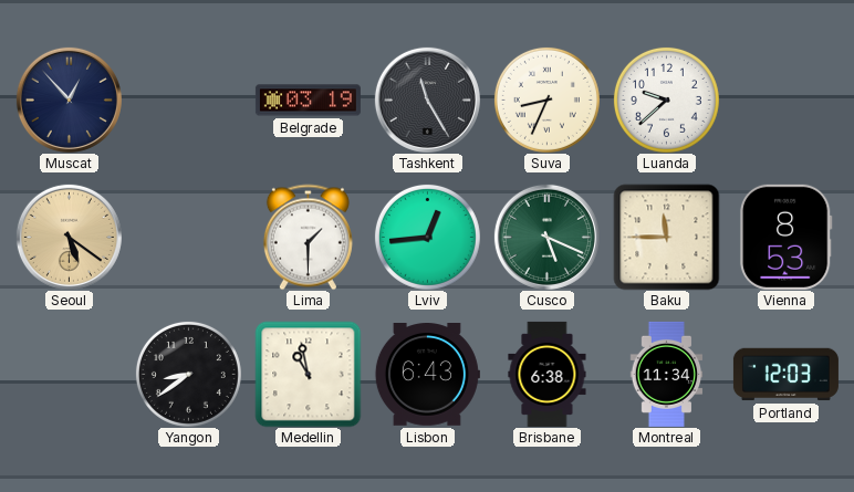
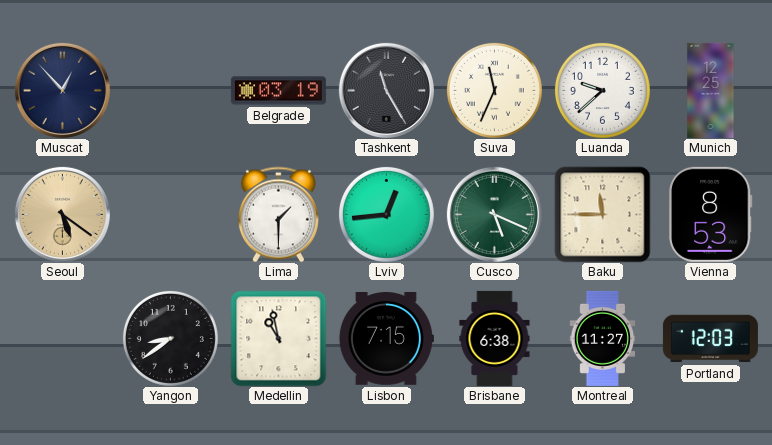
Suva: 8:34 -> 11:34
Munich: none -> 12:25
Lisbon: 6:43 -> 7:15
Montreal: 11:34 -> 11:27
